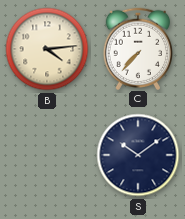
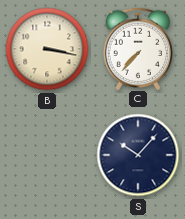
B: 4:14 -> 3:17
S: 10:09 -> 10:07
